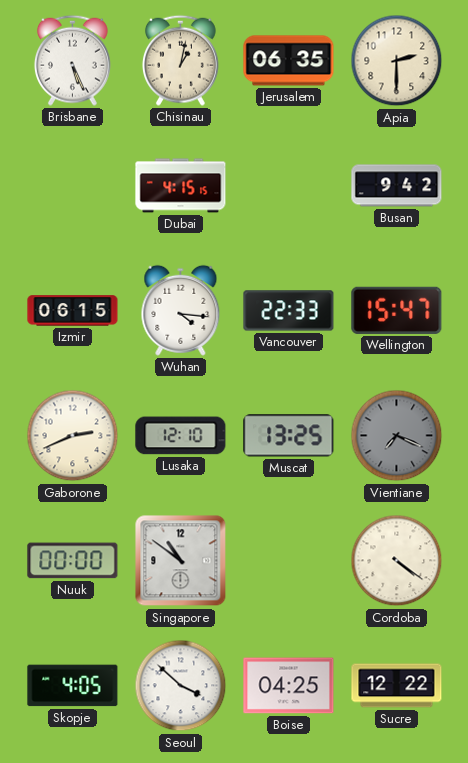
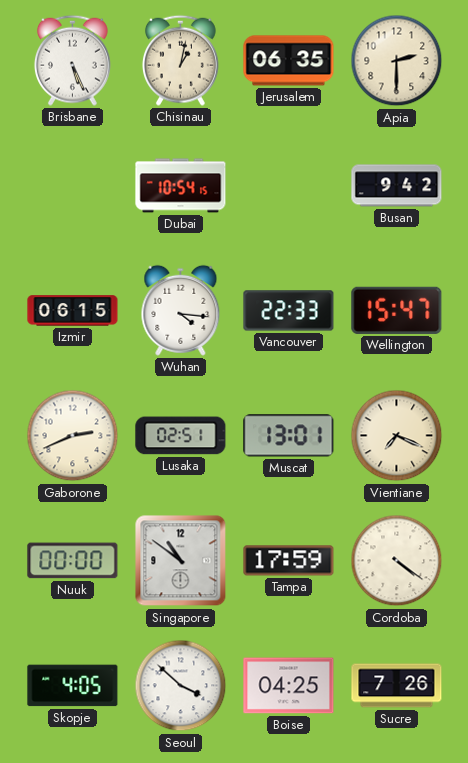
Dubai: 4:15 -> 10:54
Lusaka: 12:10 -> 02:51
Muscat: 13:25 -> 13:01
Vientiane dial: grey -> cream
Tampa: none -> 17:59
Sucre: 12:22 -> 7:26
